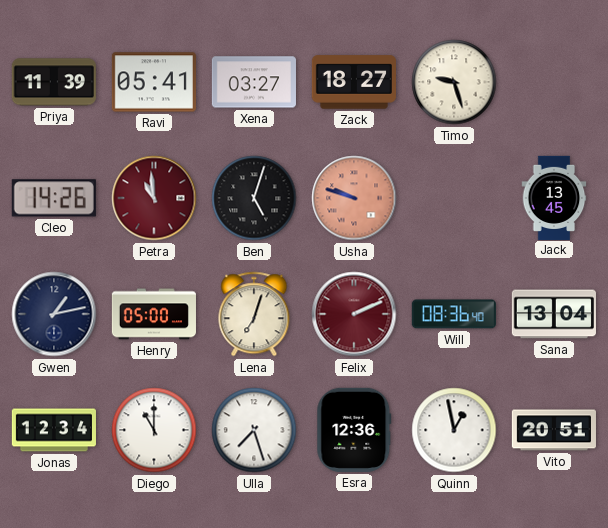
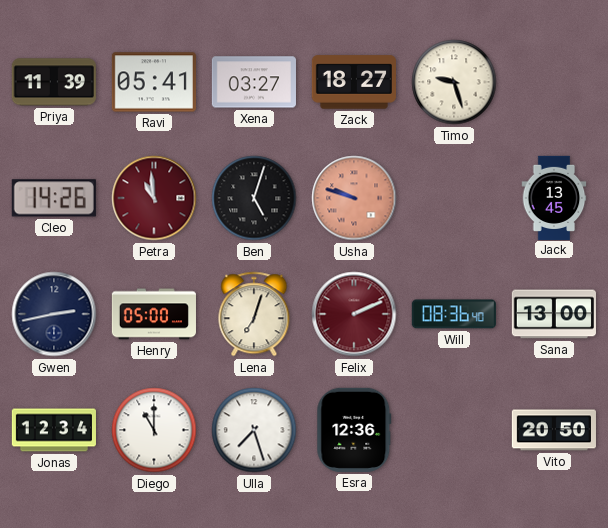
Gwen: 1:13 -> 2:43
Sana: 13:04 -> 13:00
Quinn: 12:58 -> none
Vito: 20:51 -> 20:50
